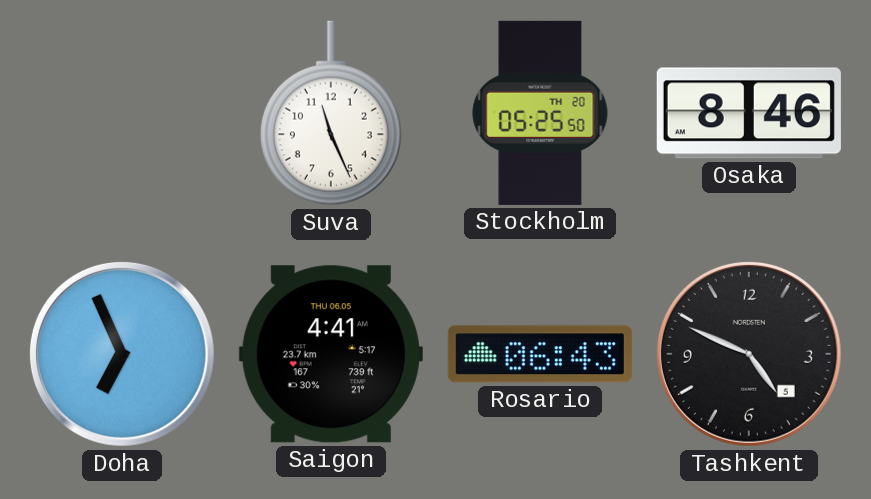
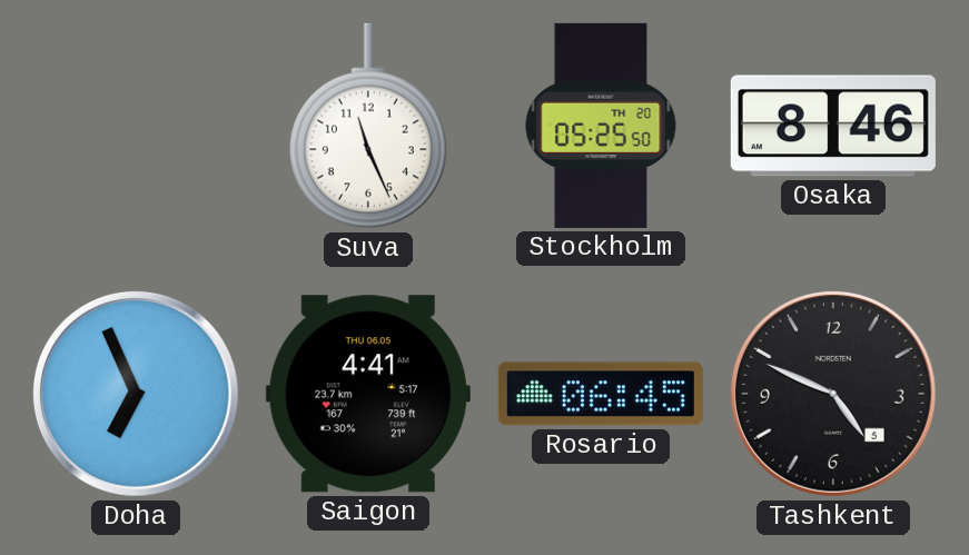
Rosario: 06:43 -> 06:45
